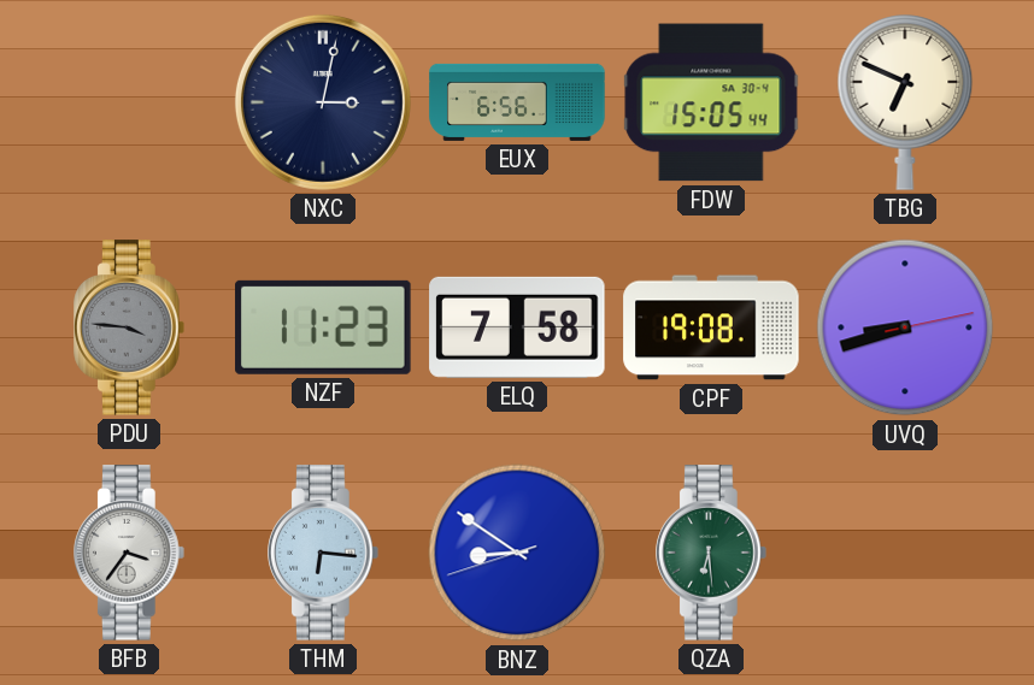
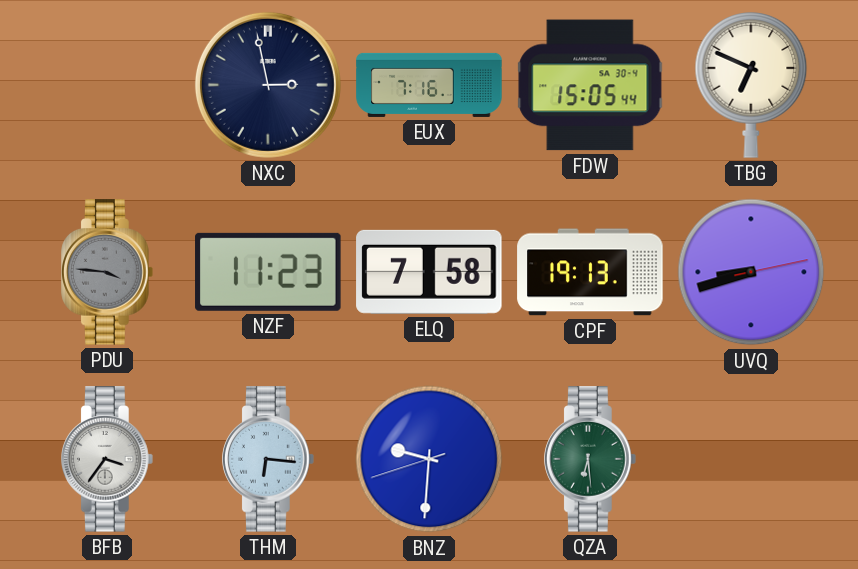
NXC: 3:02 -> 2:58
EUX: 6:56 -> 7:16
CPF: 19:08 -> 19:13
BNZ: 8:50 -> 9:30
